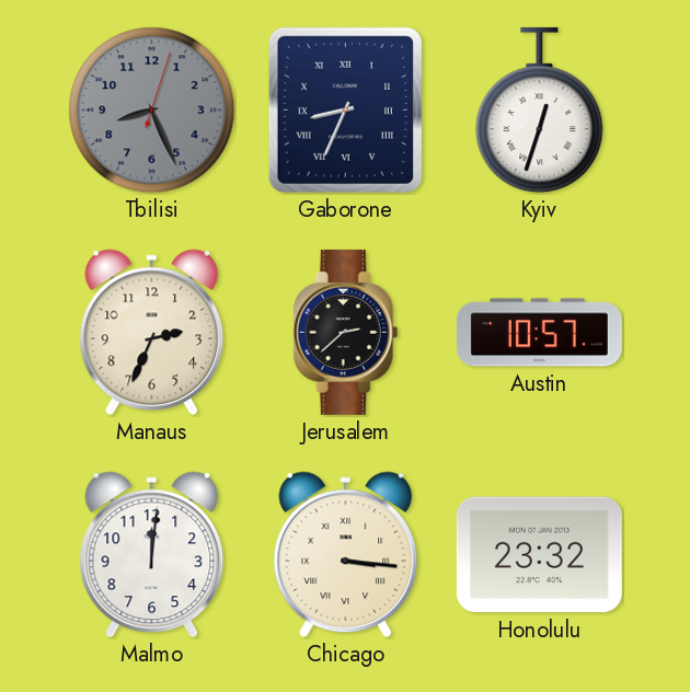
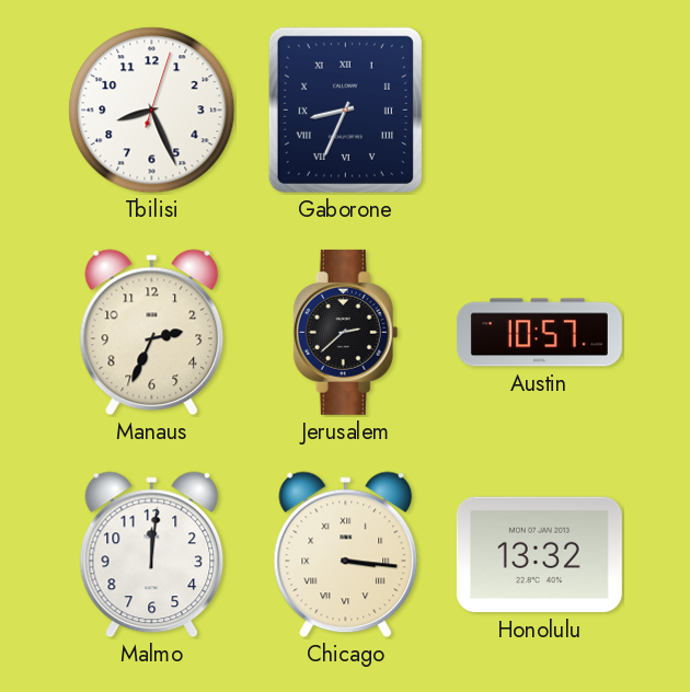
Tbilisi dial: grey -> white
Kyiv: 12:33 -> none
Honolulu: 23:32 -> 13:32
